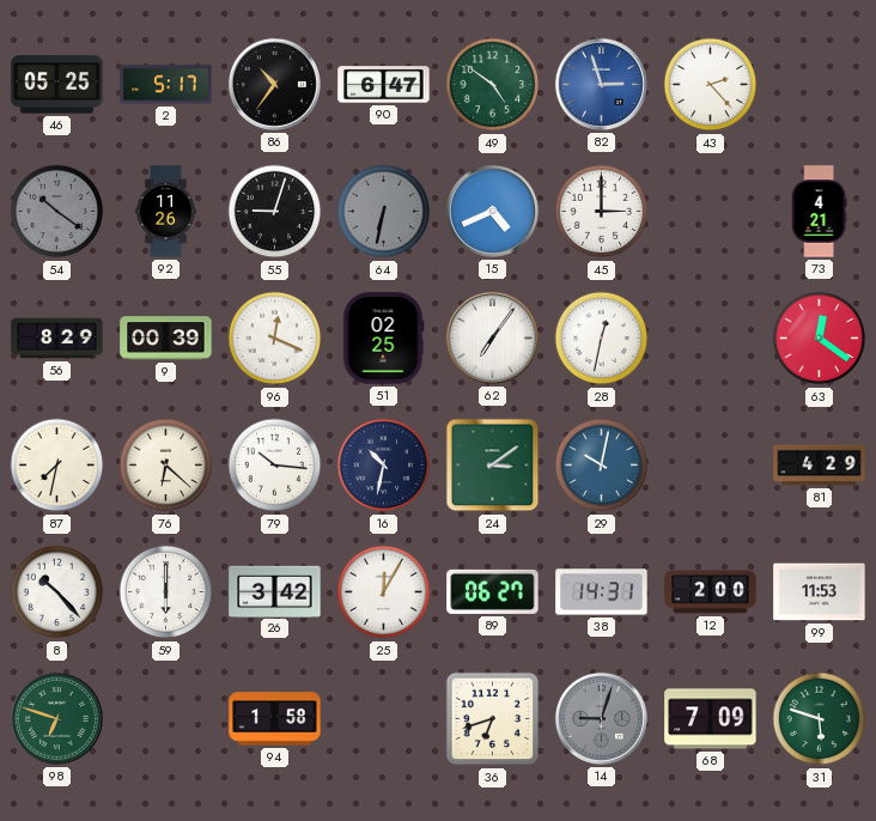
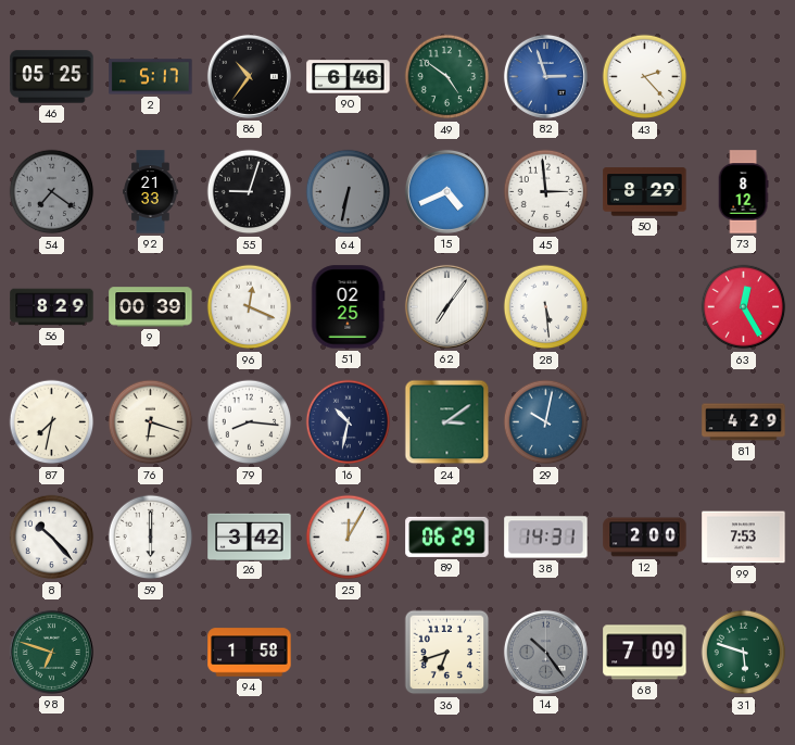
90: 6:47 -> 6:46
54: 10:21 -> 7:21
92: 11:26 -> 21:33
45: 3:00 -> 2:59
50: none -> 8:29
73: 4:21 -> 8:12
28: 12:32 -> 5:29
63: 12:21 -> 12:25
76: 6:22 -> 6:18
79: 10:16 -> 8:16
89: 06:27 -> 06:29
99: 11:53 -> 7:53
14: 9:03 -> 10:24
